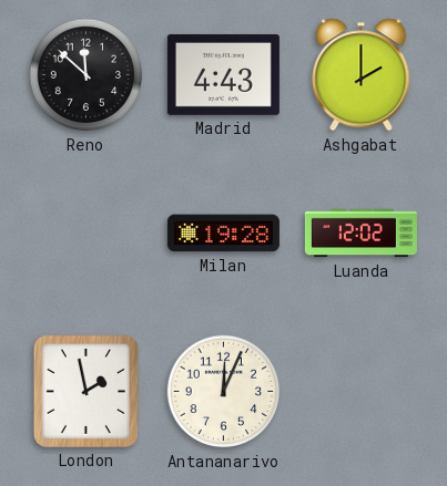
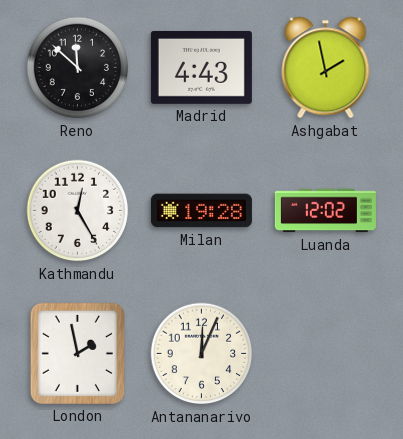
Ashgabat: 2:00 -> 1:58
Kathmandu: none -> 12:25
